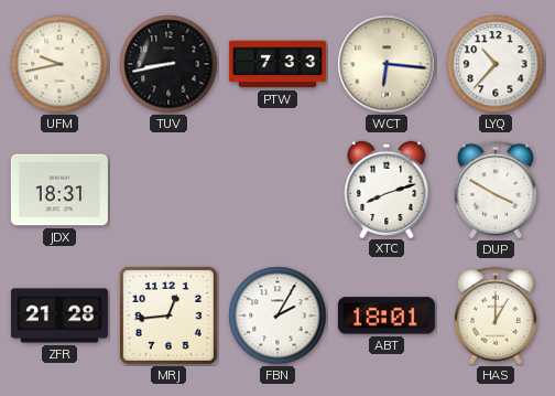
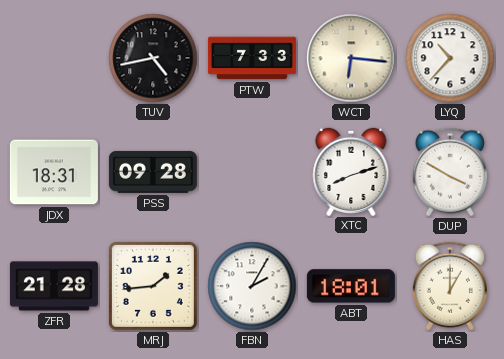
UFM: 9:43 -> none
TUV: 8:43 -> 4:43
PSS: none -> 09:28
MRJ: 12:44 -> 1:44
